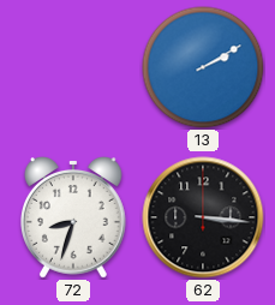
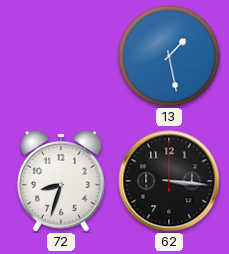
13: 2:10 -> 1:28
